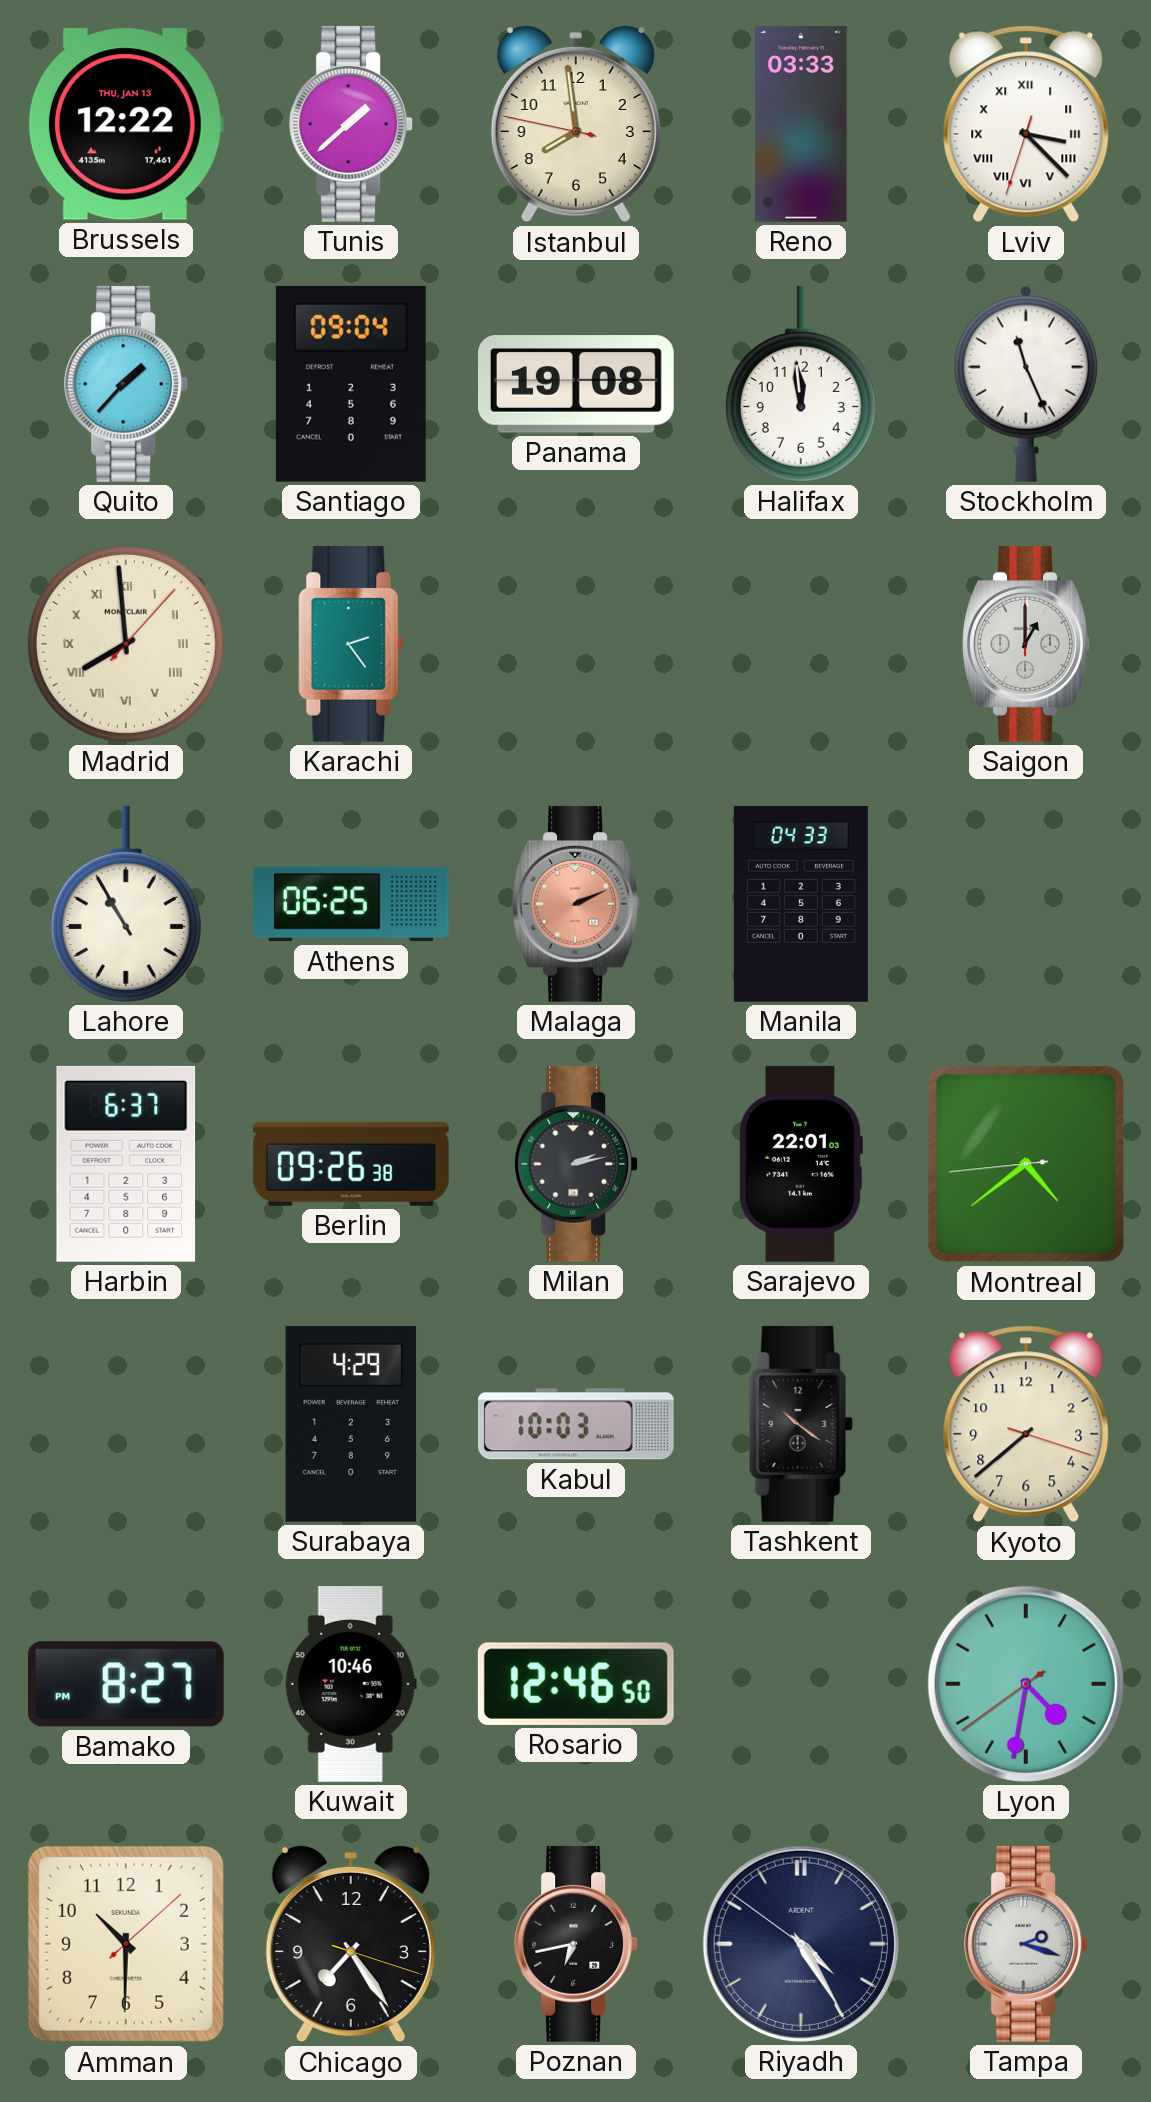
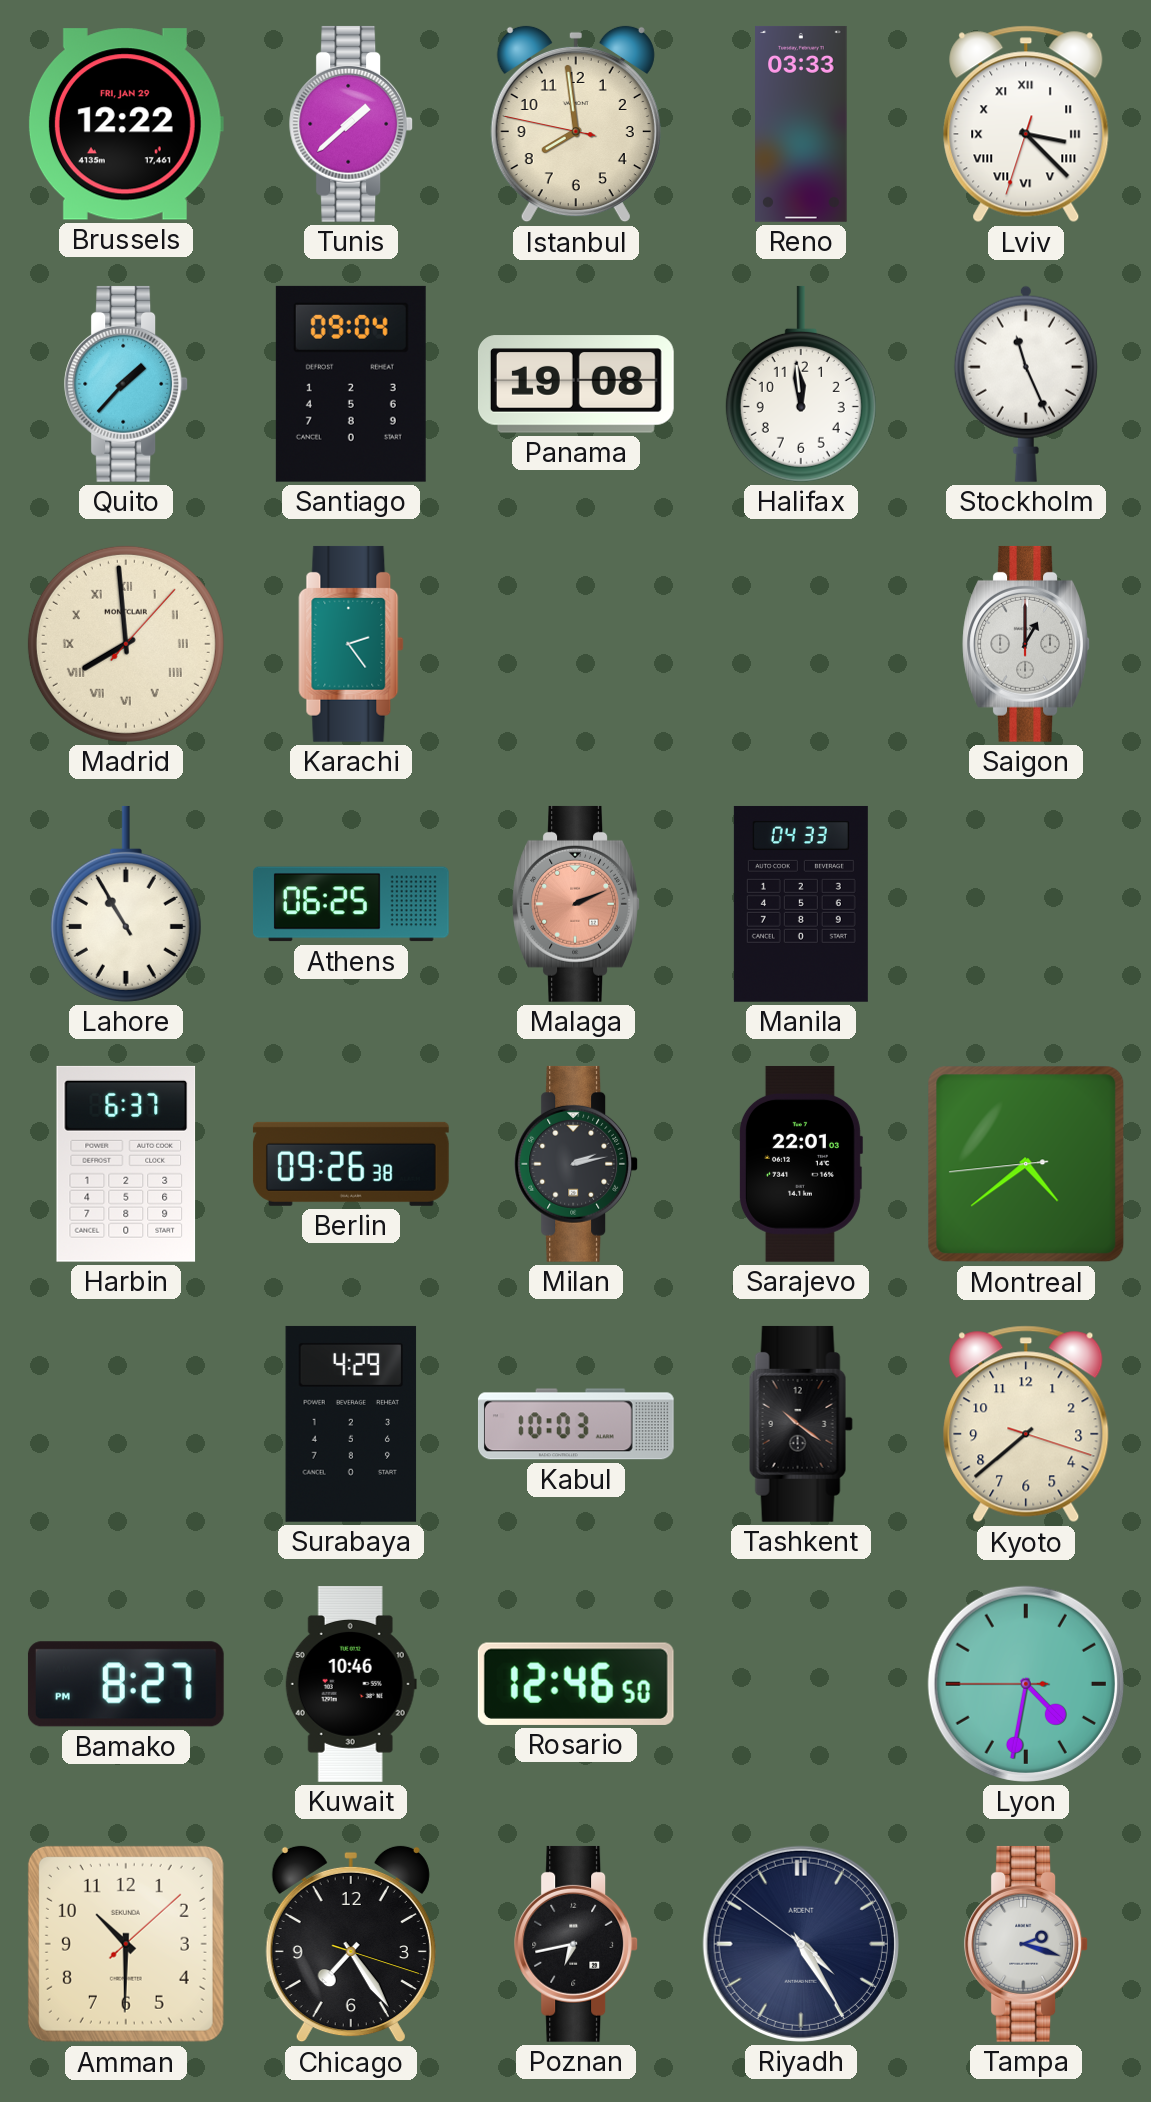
Brussels date: THU, JAN 13 -> FRI, JAN 29
Lyon: 4:31:39 -> 4:31:45
